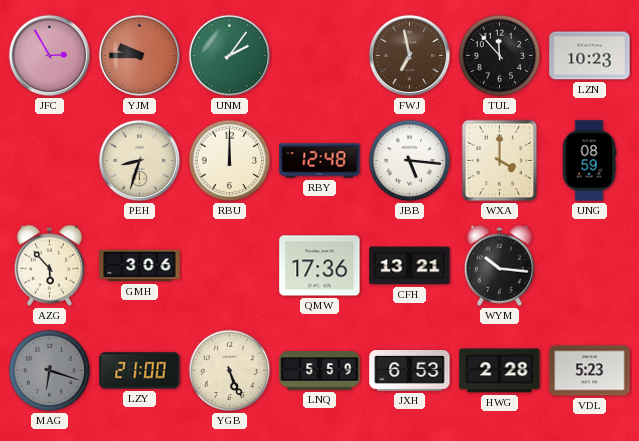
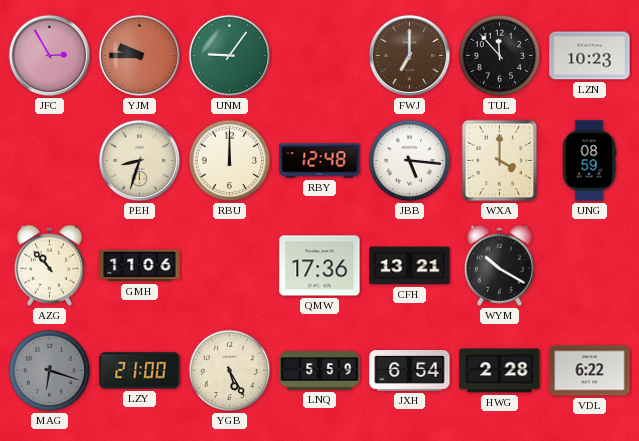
UNM: 2:06 -> 9:06
FWJ: 6:58 -> 7:00
AZG: 5:53 -> 10:53
GMH: 3:06 -> 11:06
WYM: 10:16 -> 10:20
YGB: 5:26 -> 5:25
JXH: 6:53 -> 6:54
VDL: 5:23 -> 6:22
